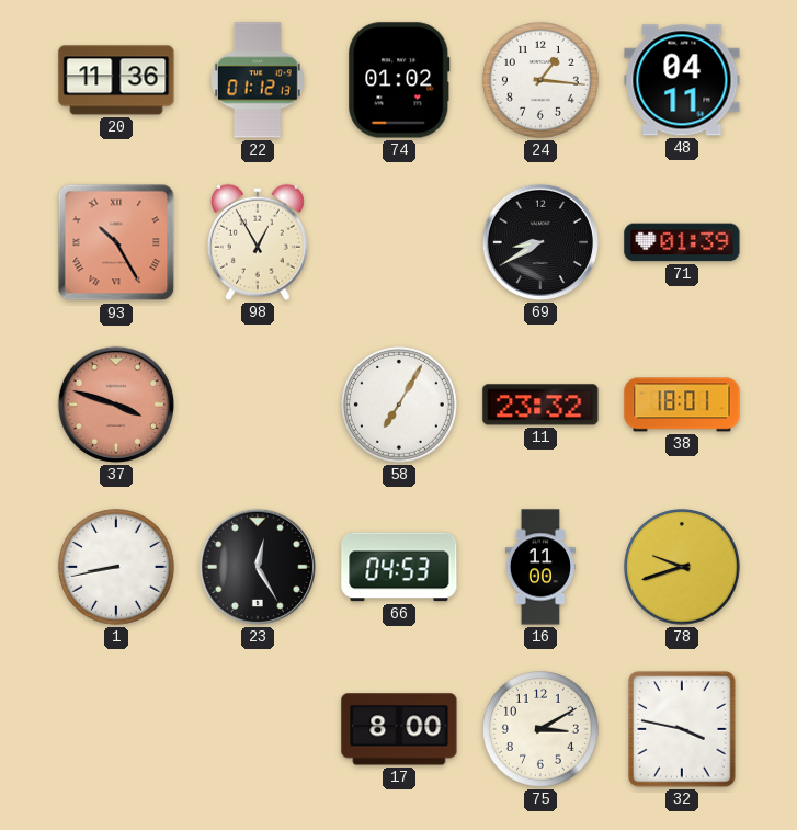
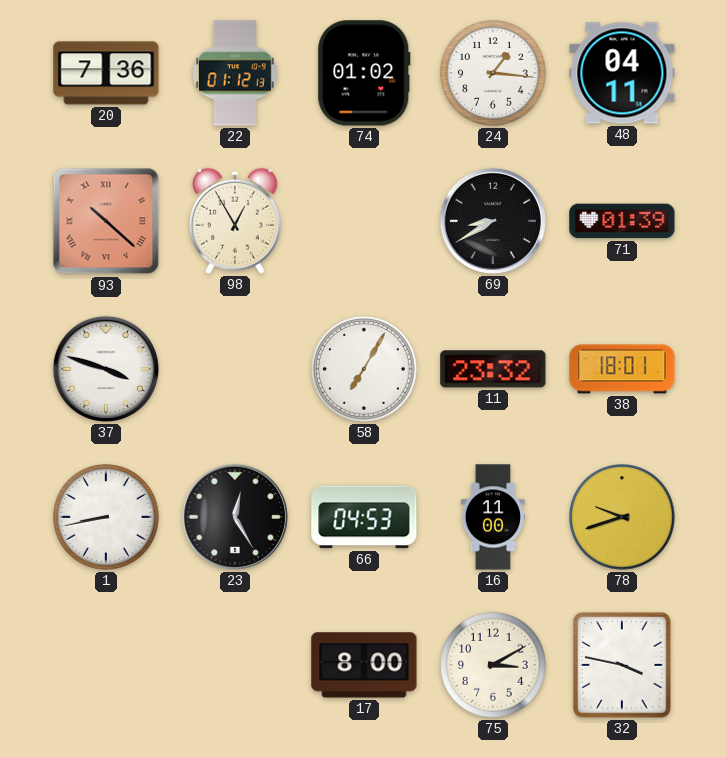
20: 11:36 -> 7:36
93: 10:25 -> 10:22
37 dial: salmon -> white
